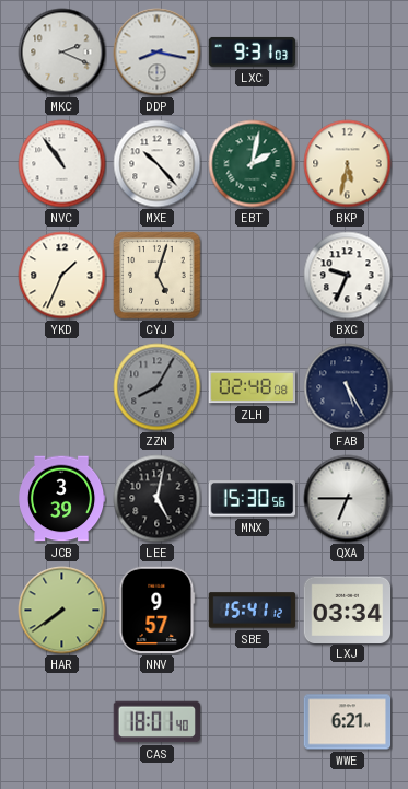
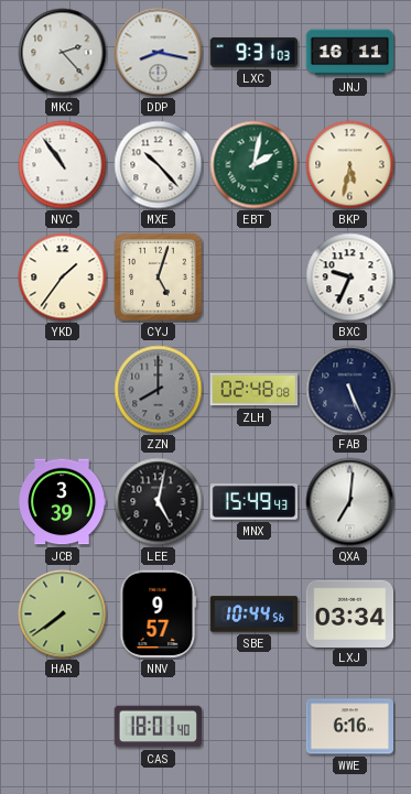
MKC: 2:19 -> 2:23
JNJ: none -> 16:11
YKD: 1:34 -> 1:36
ZZN: 8:05 -> 8:00
FAB: 5:25 -> 5:26
MNX: 15:30 -> 15:49
QXA: 6:45 -> 7:01
SBE: 15:41 -> 10:44
WWE: 6:21 -> 6:16
